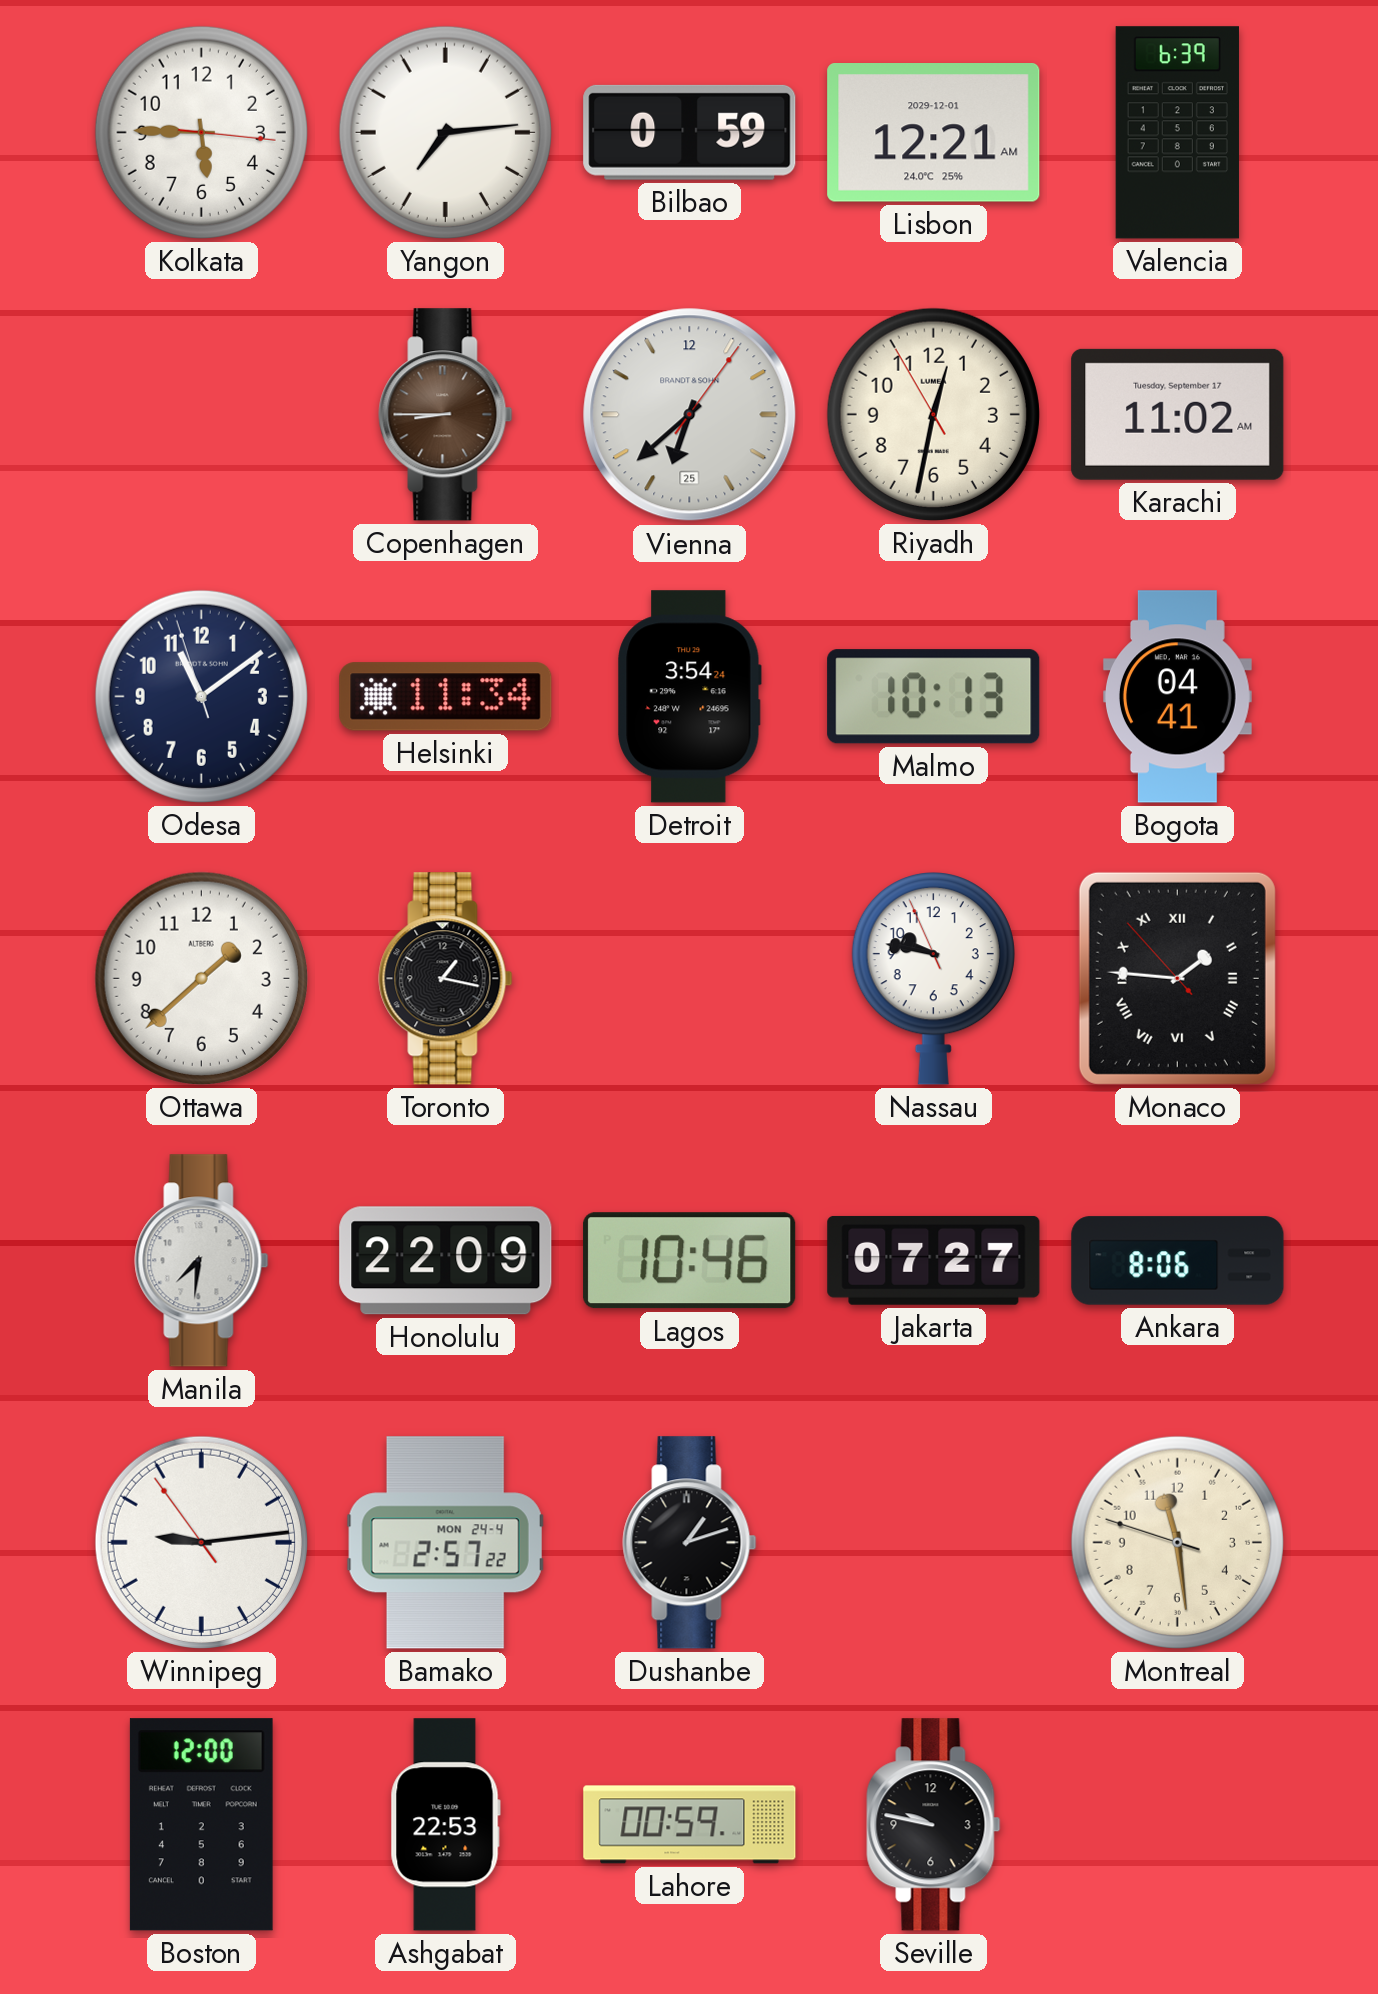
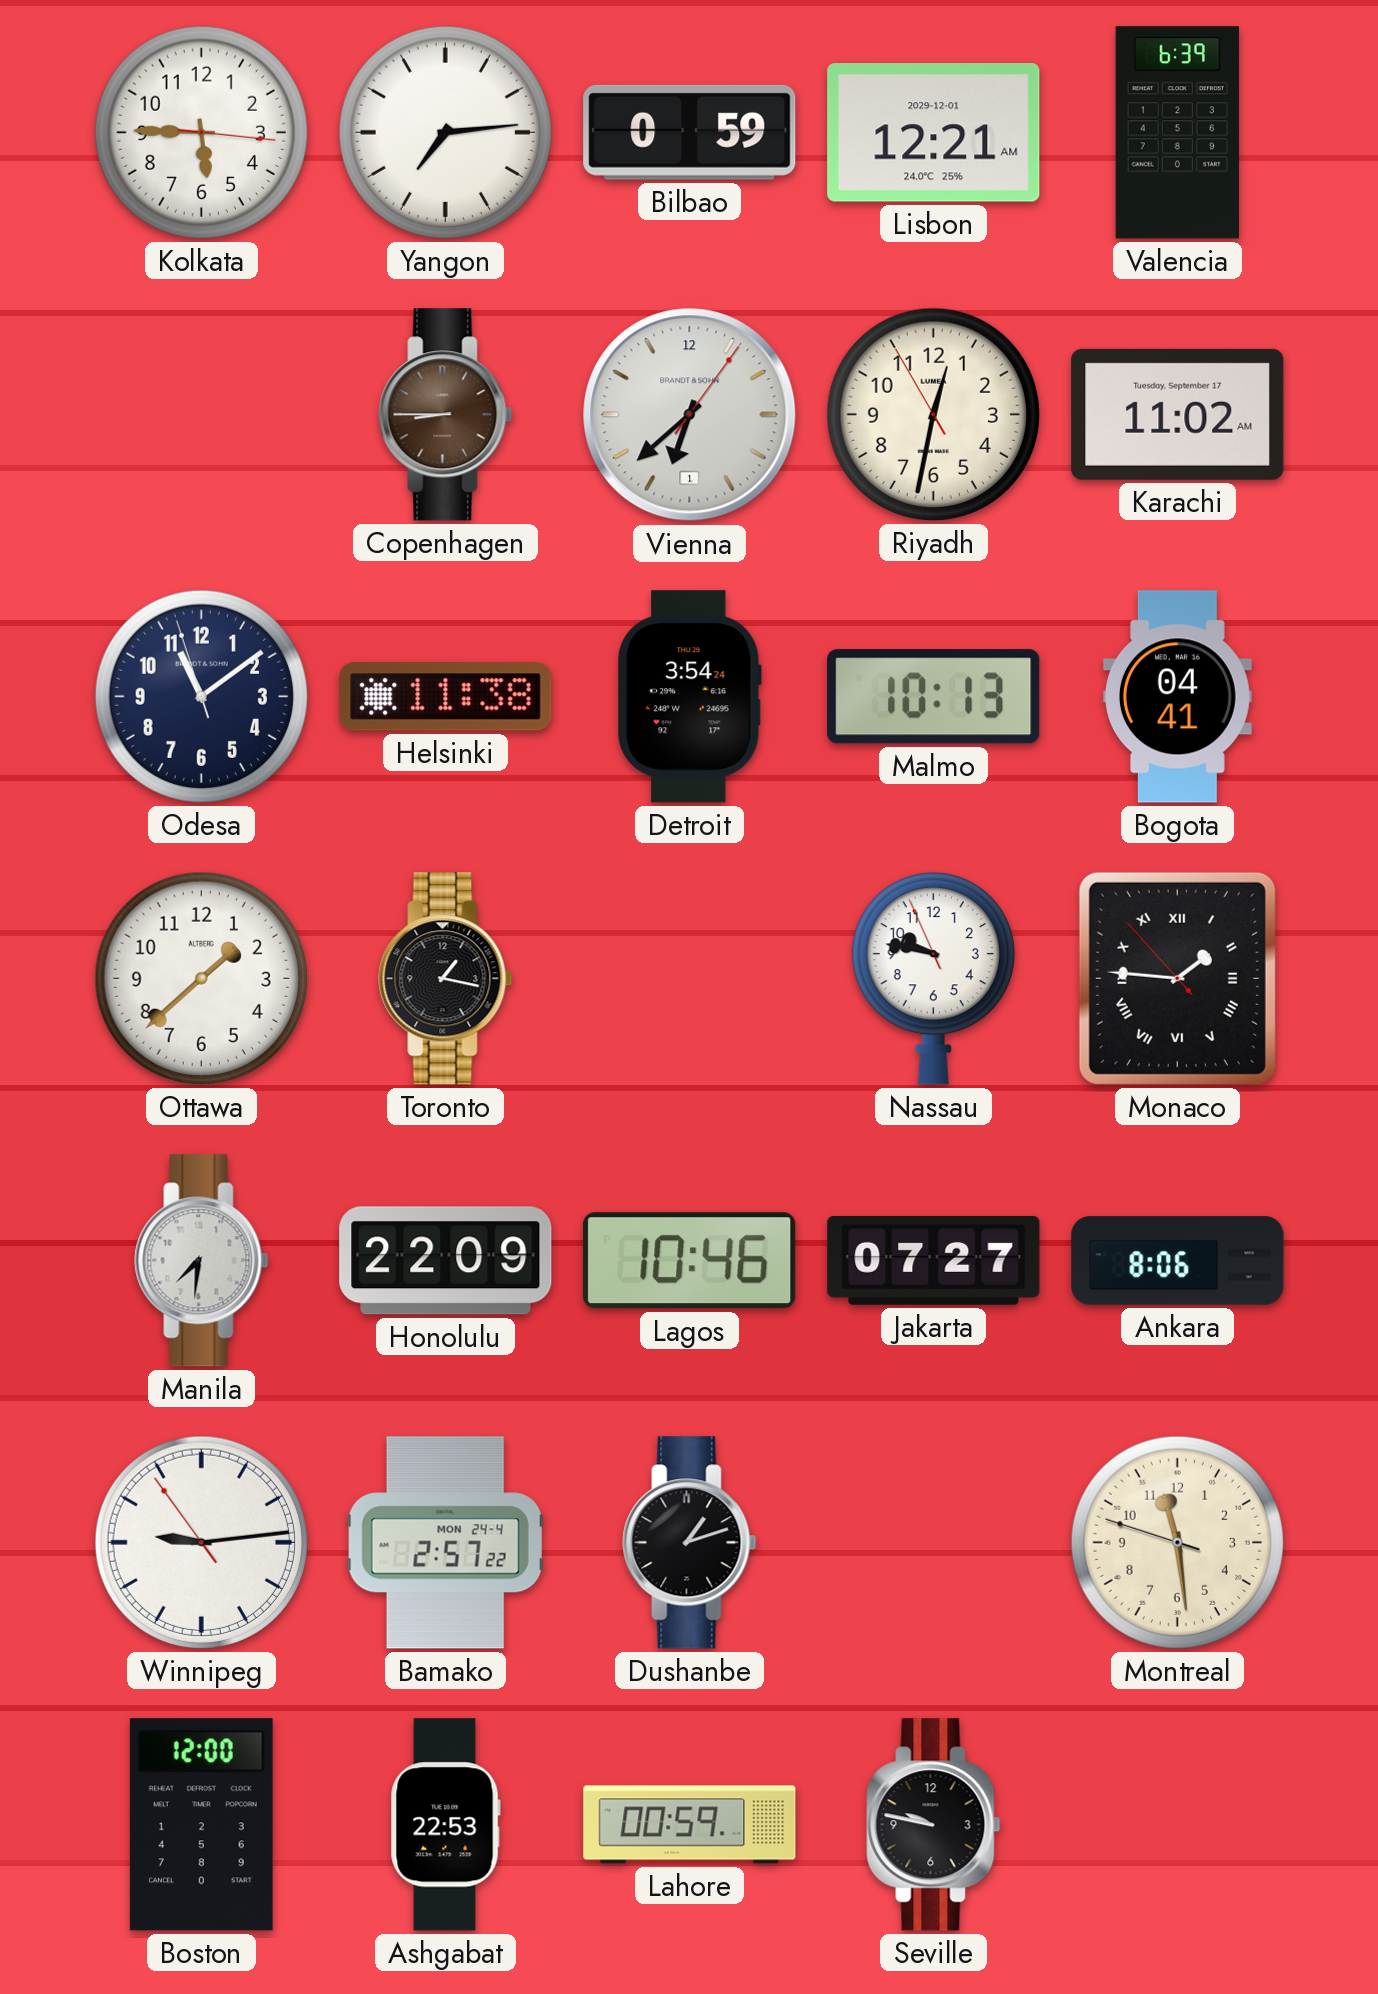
Vienna date: 25 -> 1
Helsinki: 11:34 -> 11:38
